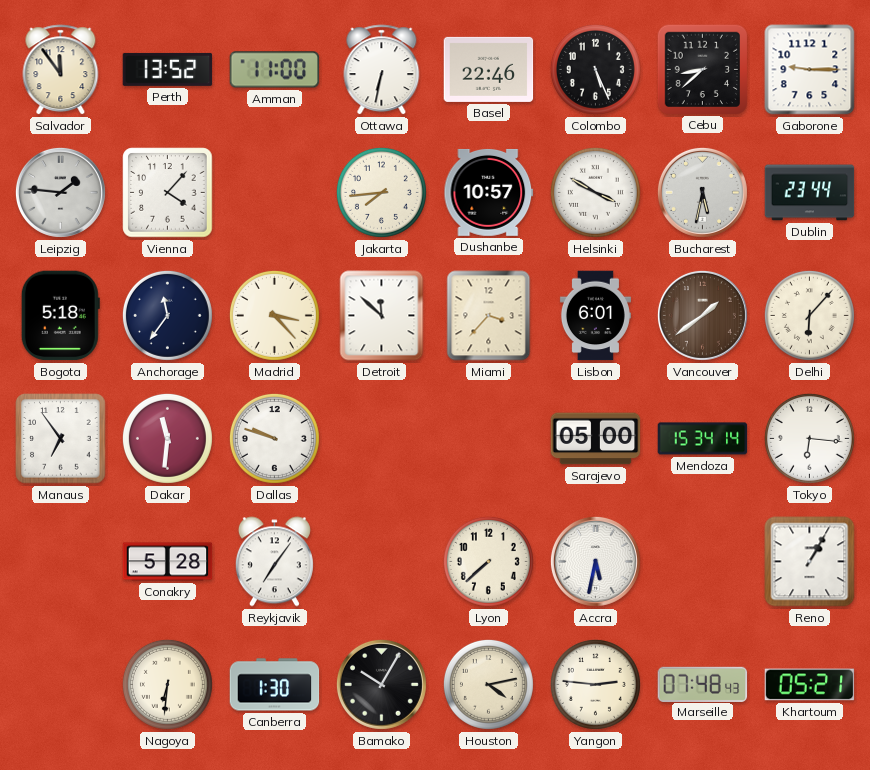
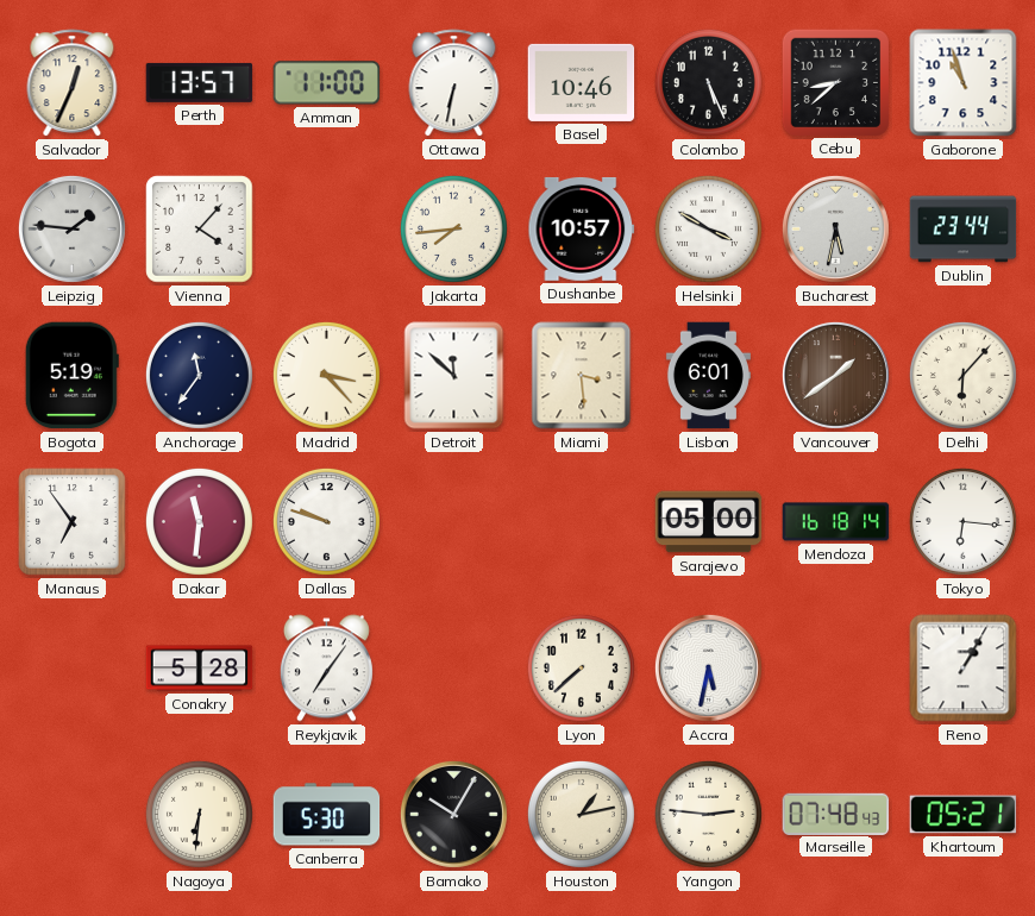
Salvador: 11:54 -> 12:34
Perth: 13:52 -> 13:57
Basel: 22:46 -> 10:46
Gaborone: 9:15 -> 10:57
Bogota: 5:18 -> 5:19
Miami: 3:37 -> 3:29
Mendoza: 15:34 -> 16:18
Canberra: 1:30 -> 5:30
Houston: 4:13 -> 1:13
